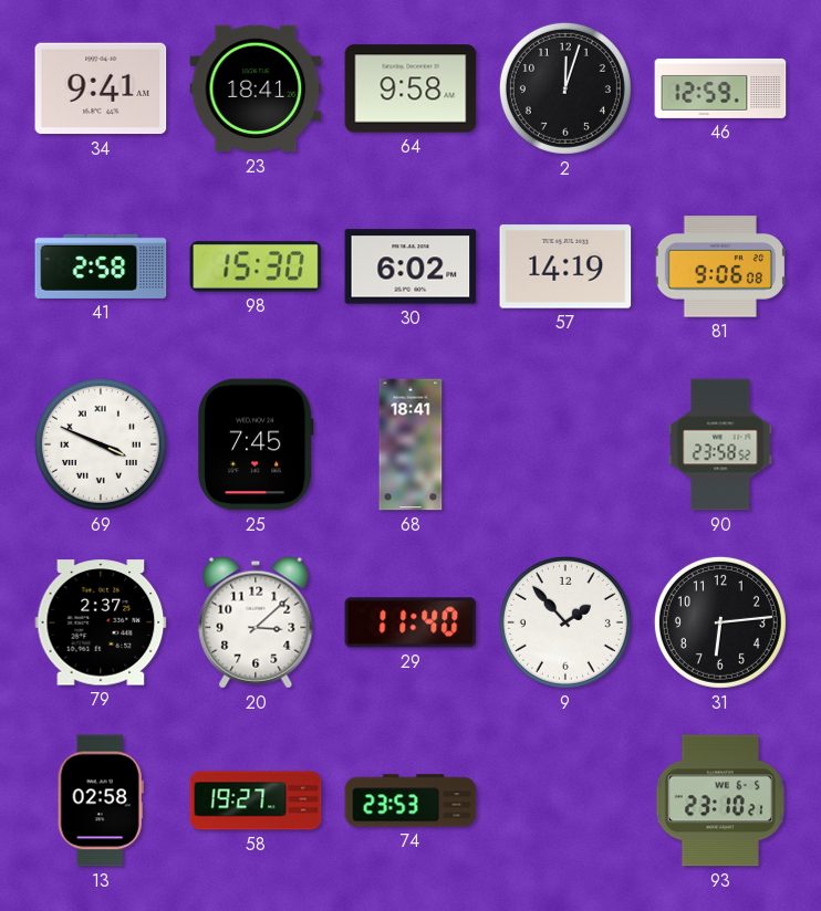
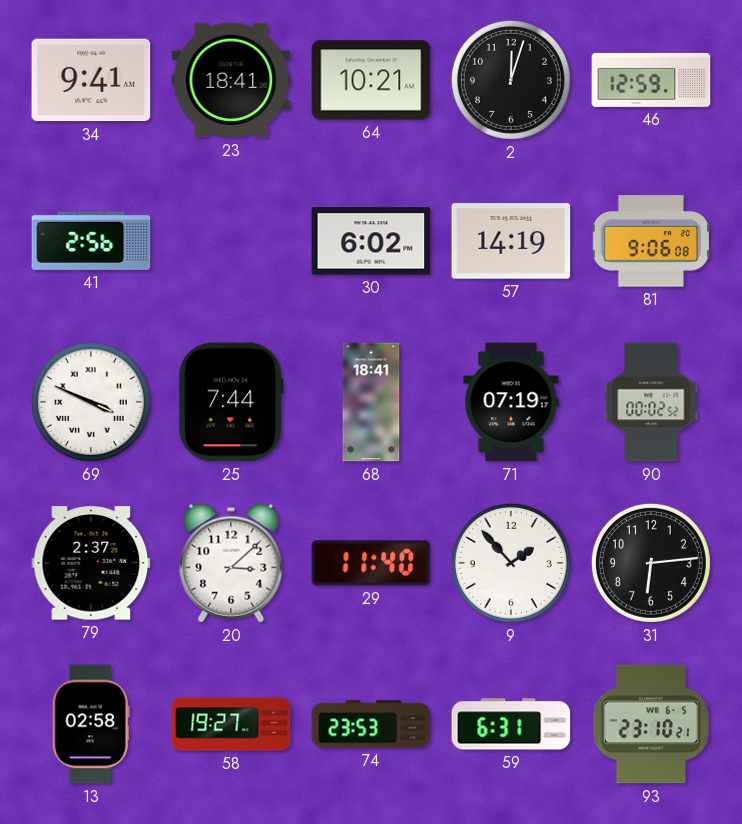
64: 9:58 -> 10:21
41: 2:58 -> 2:56
98: 15:30 -> none
25: 7:45 -> 7:44
71: none -> 07:19
90: 23:58 -> 00:02
59: none -> 6:31
